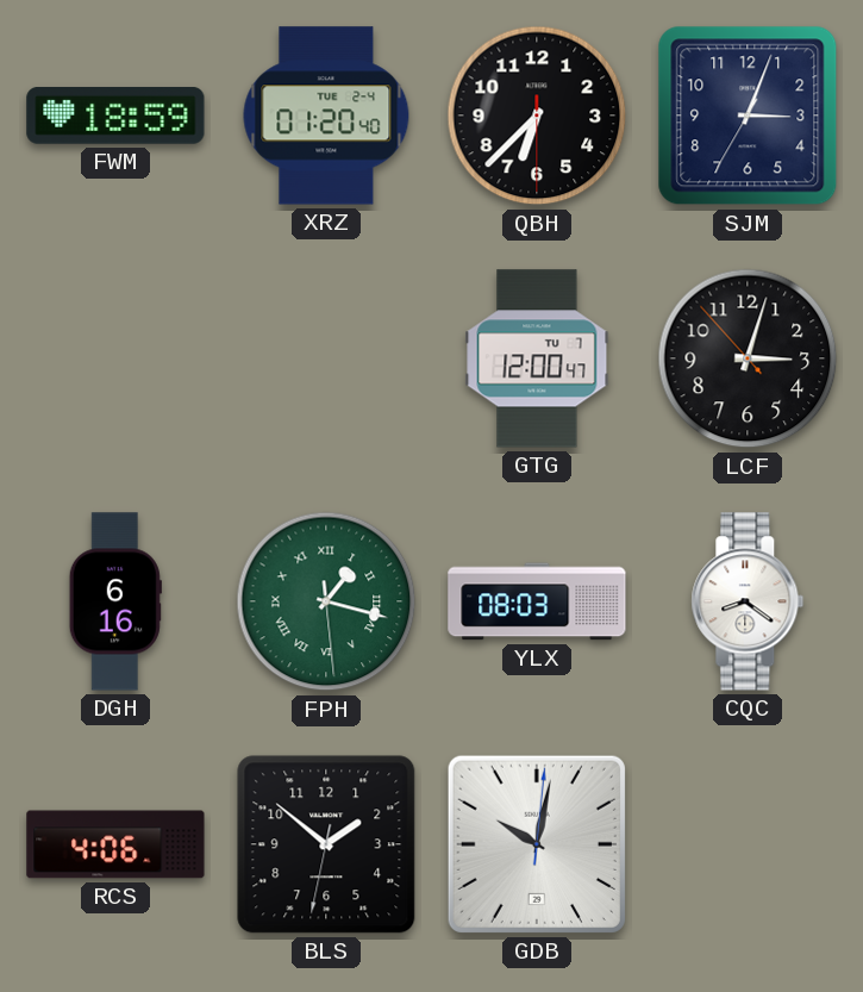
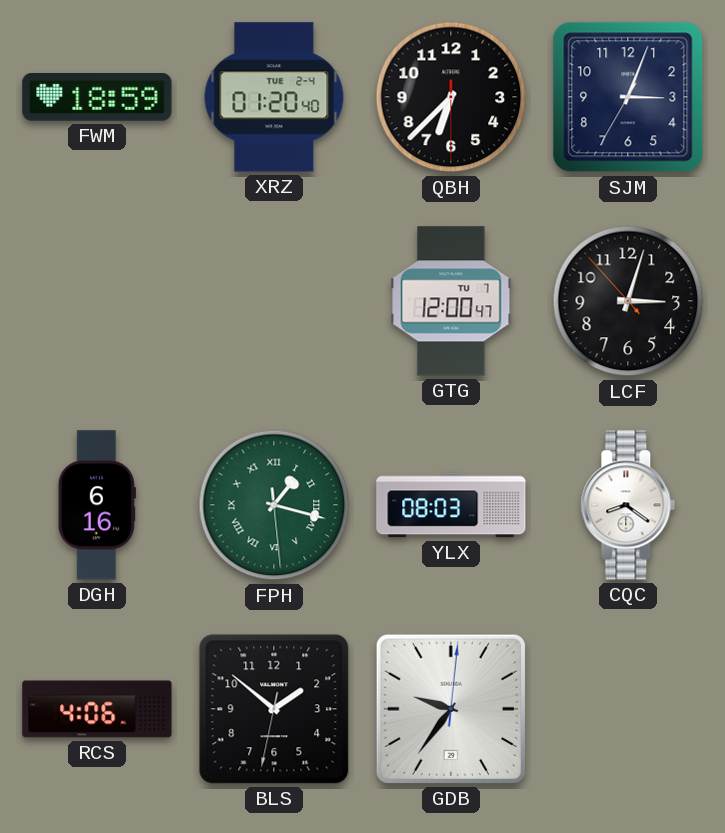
GDB: 10:02 -> 9:36
